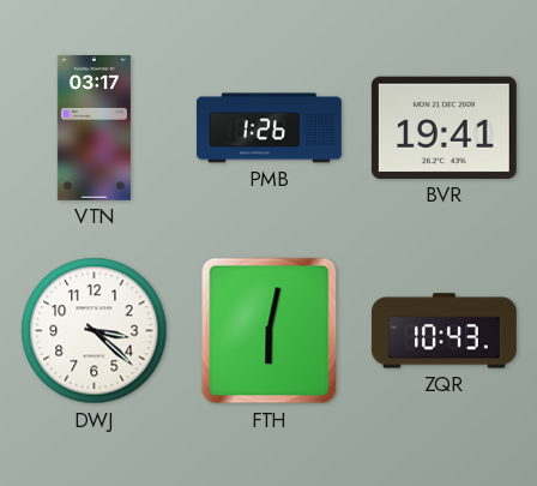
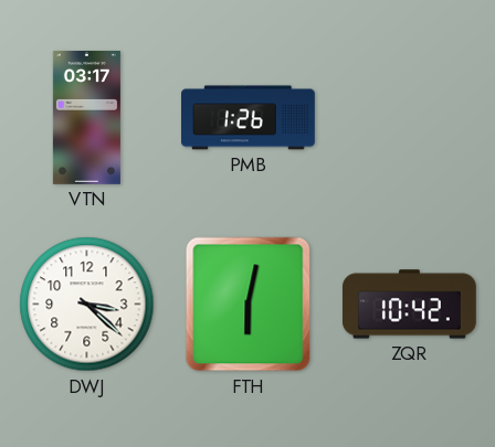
BVR: 19:41 -> none
ZQR: 10:43 -> 10:42
